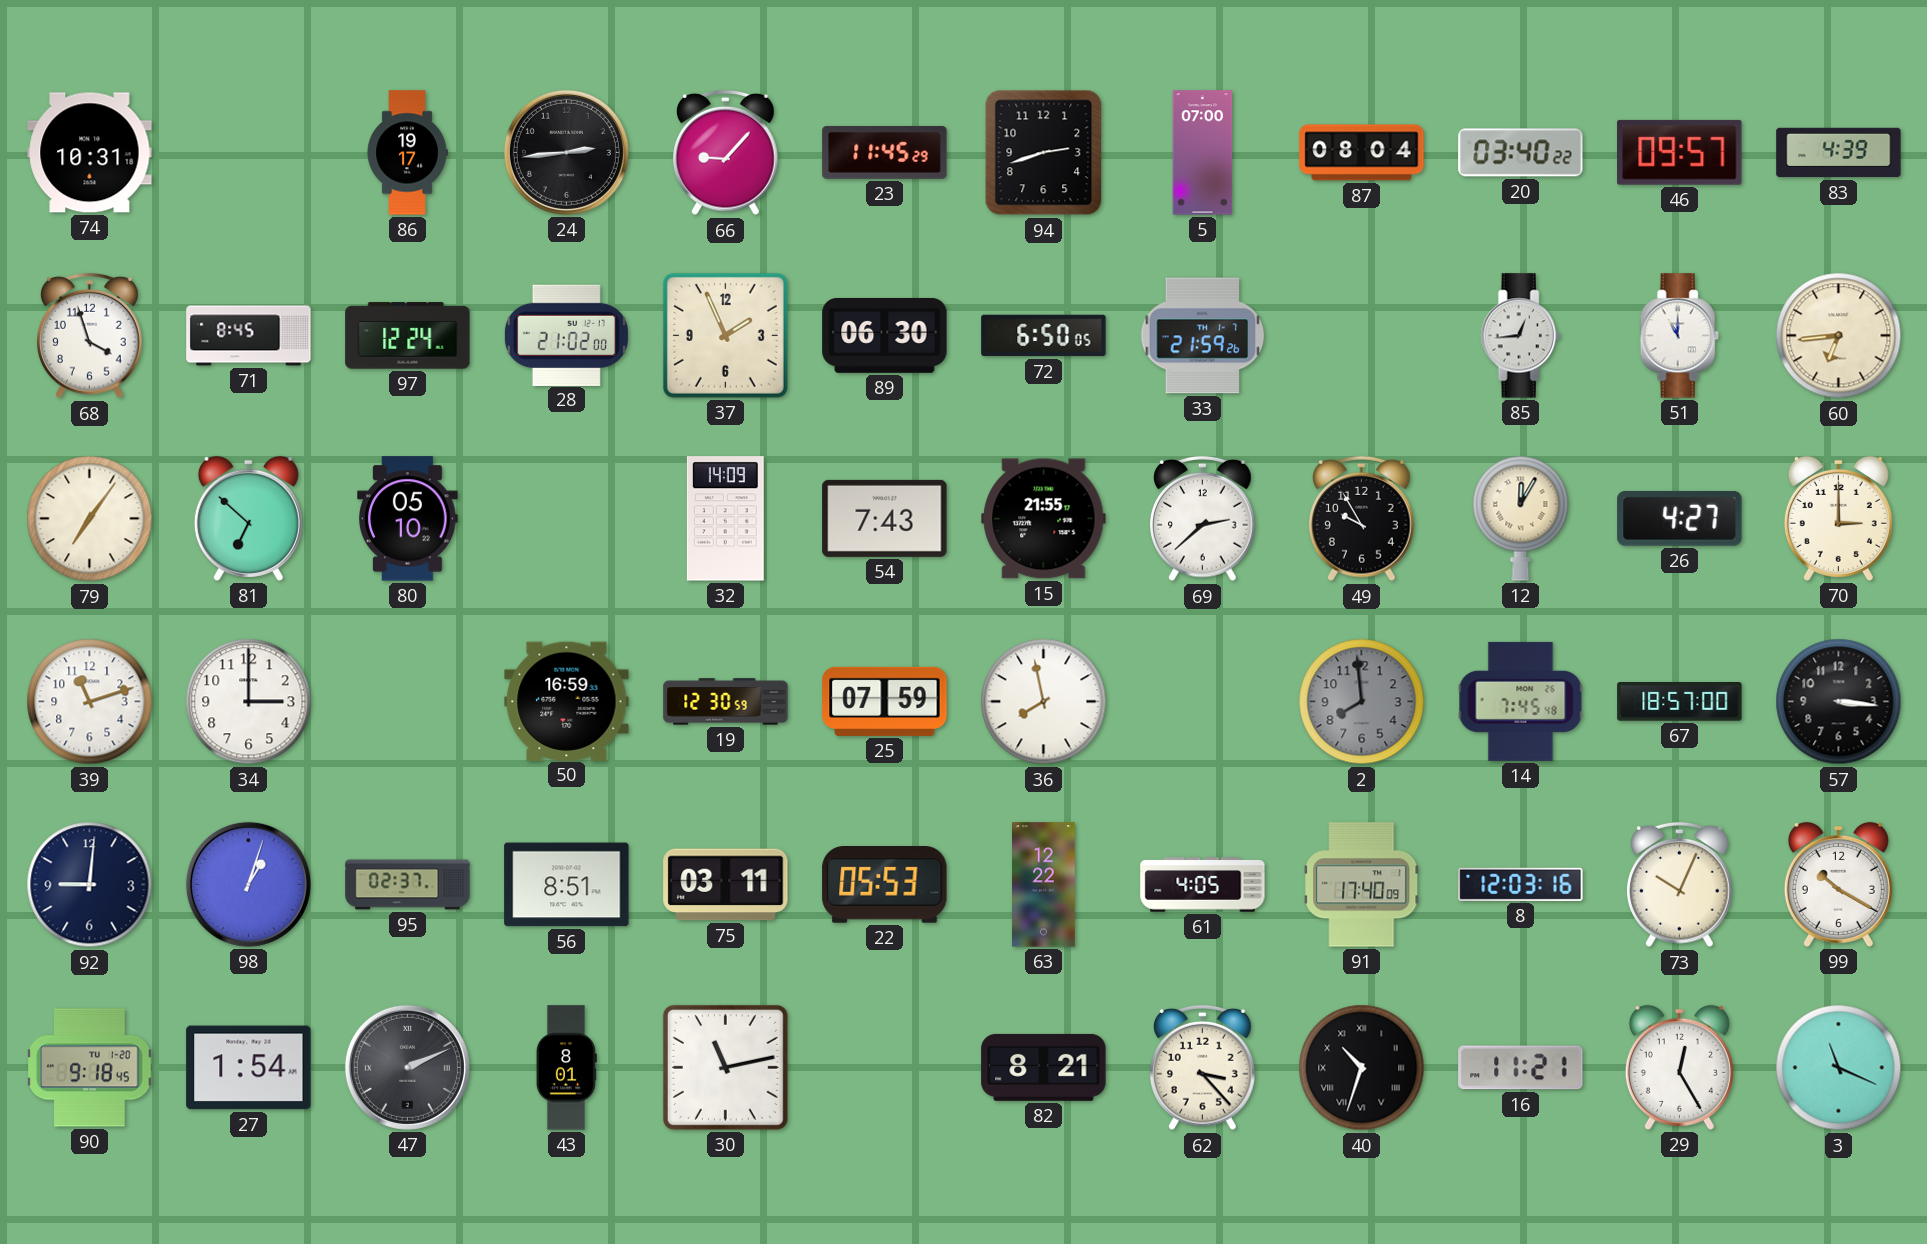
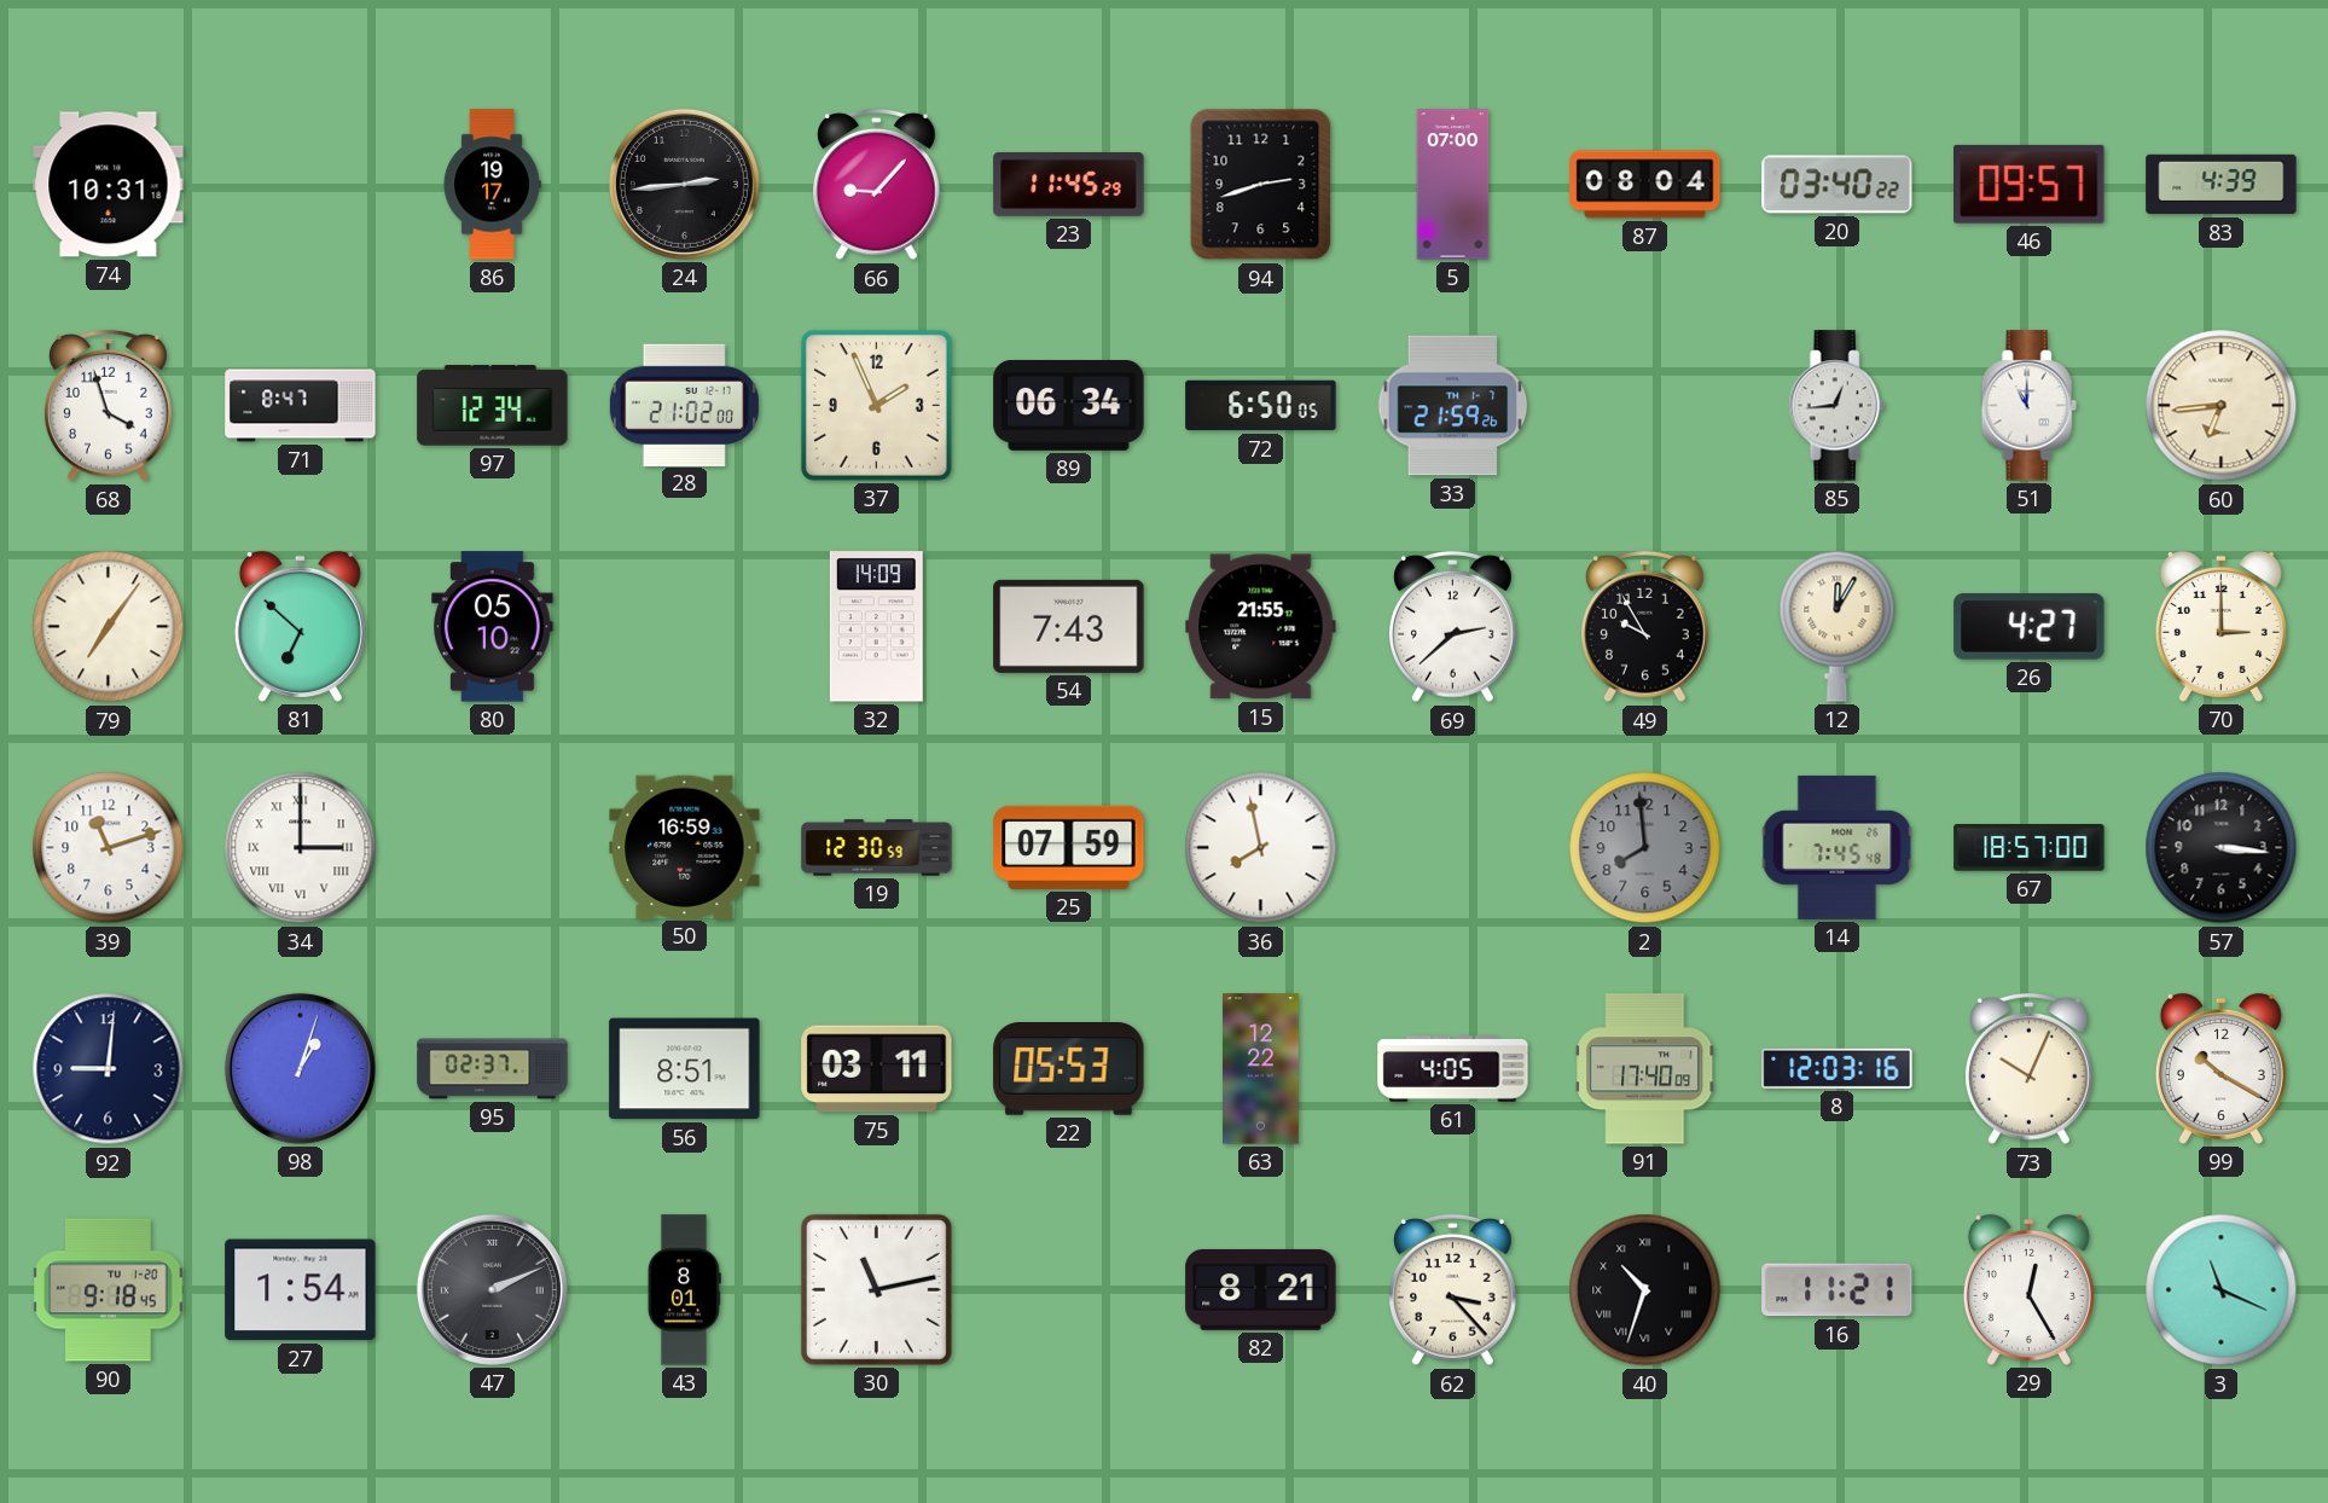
71: 8:45 -> 8:47
97: 12:24 -> 12:34
89: 06:30 -> 06:34
34 numerals: Arabic -> Roman
